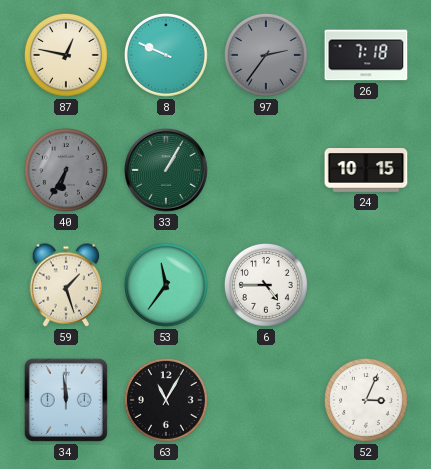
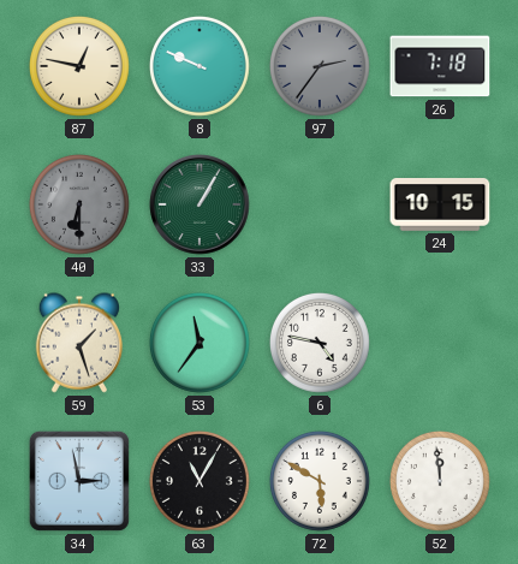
40: 6:35 -> 6:30
6: 4:45 -> 4:47
34: 11:59 -> 2:58
72: none -> 5:50
52: 3:04 -> 11:59
